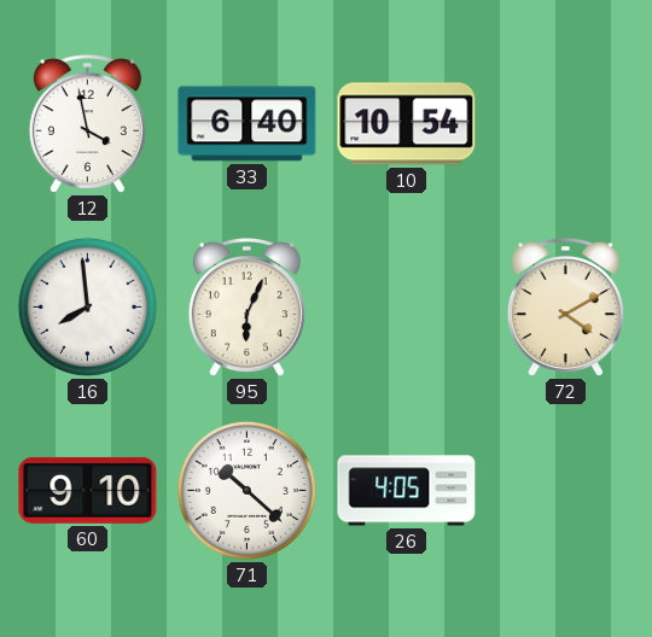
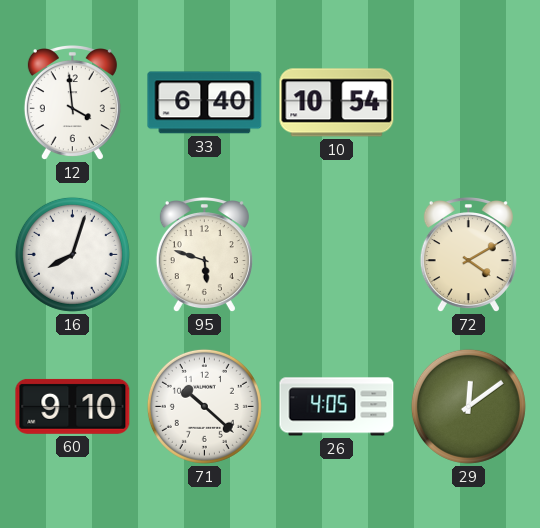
12: 3:58 -> 3:59
16: 7:59 -> 8:03
95: 6:04 -> 5:48
29: none -> 12:09
